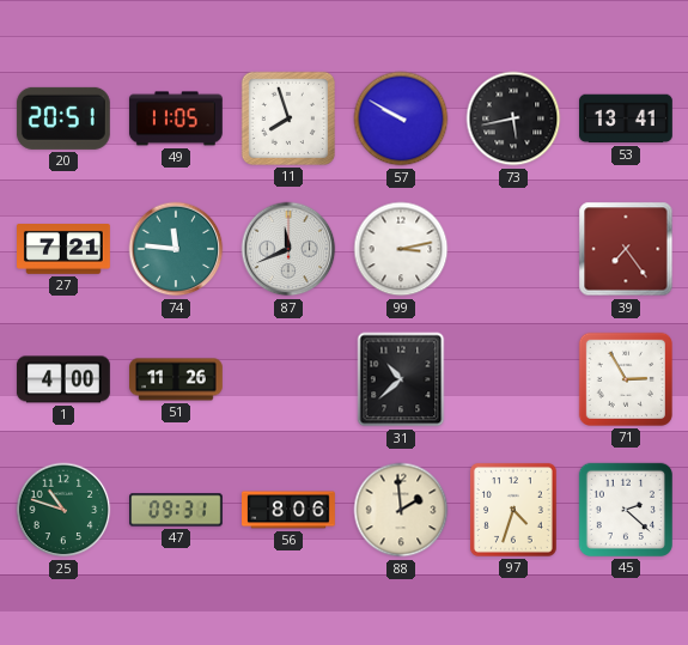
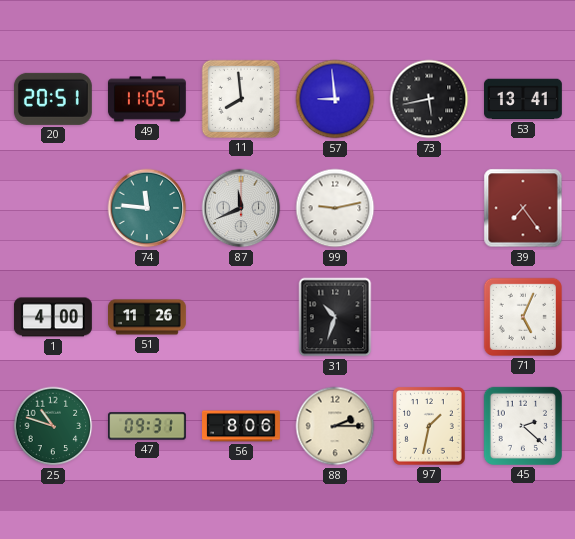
11: 7:57 -> 7:59
57: 9:50 -> 8:59
27: 7:21 -> none
99: 3:13 -> 9:13
31: 10:38 -> 10:33
71: 2:55 -> 5:04
88: 1:59 -> 2:15
97: 4:33 -> 1:32
